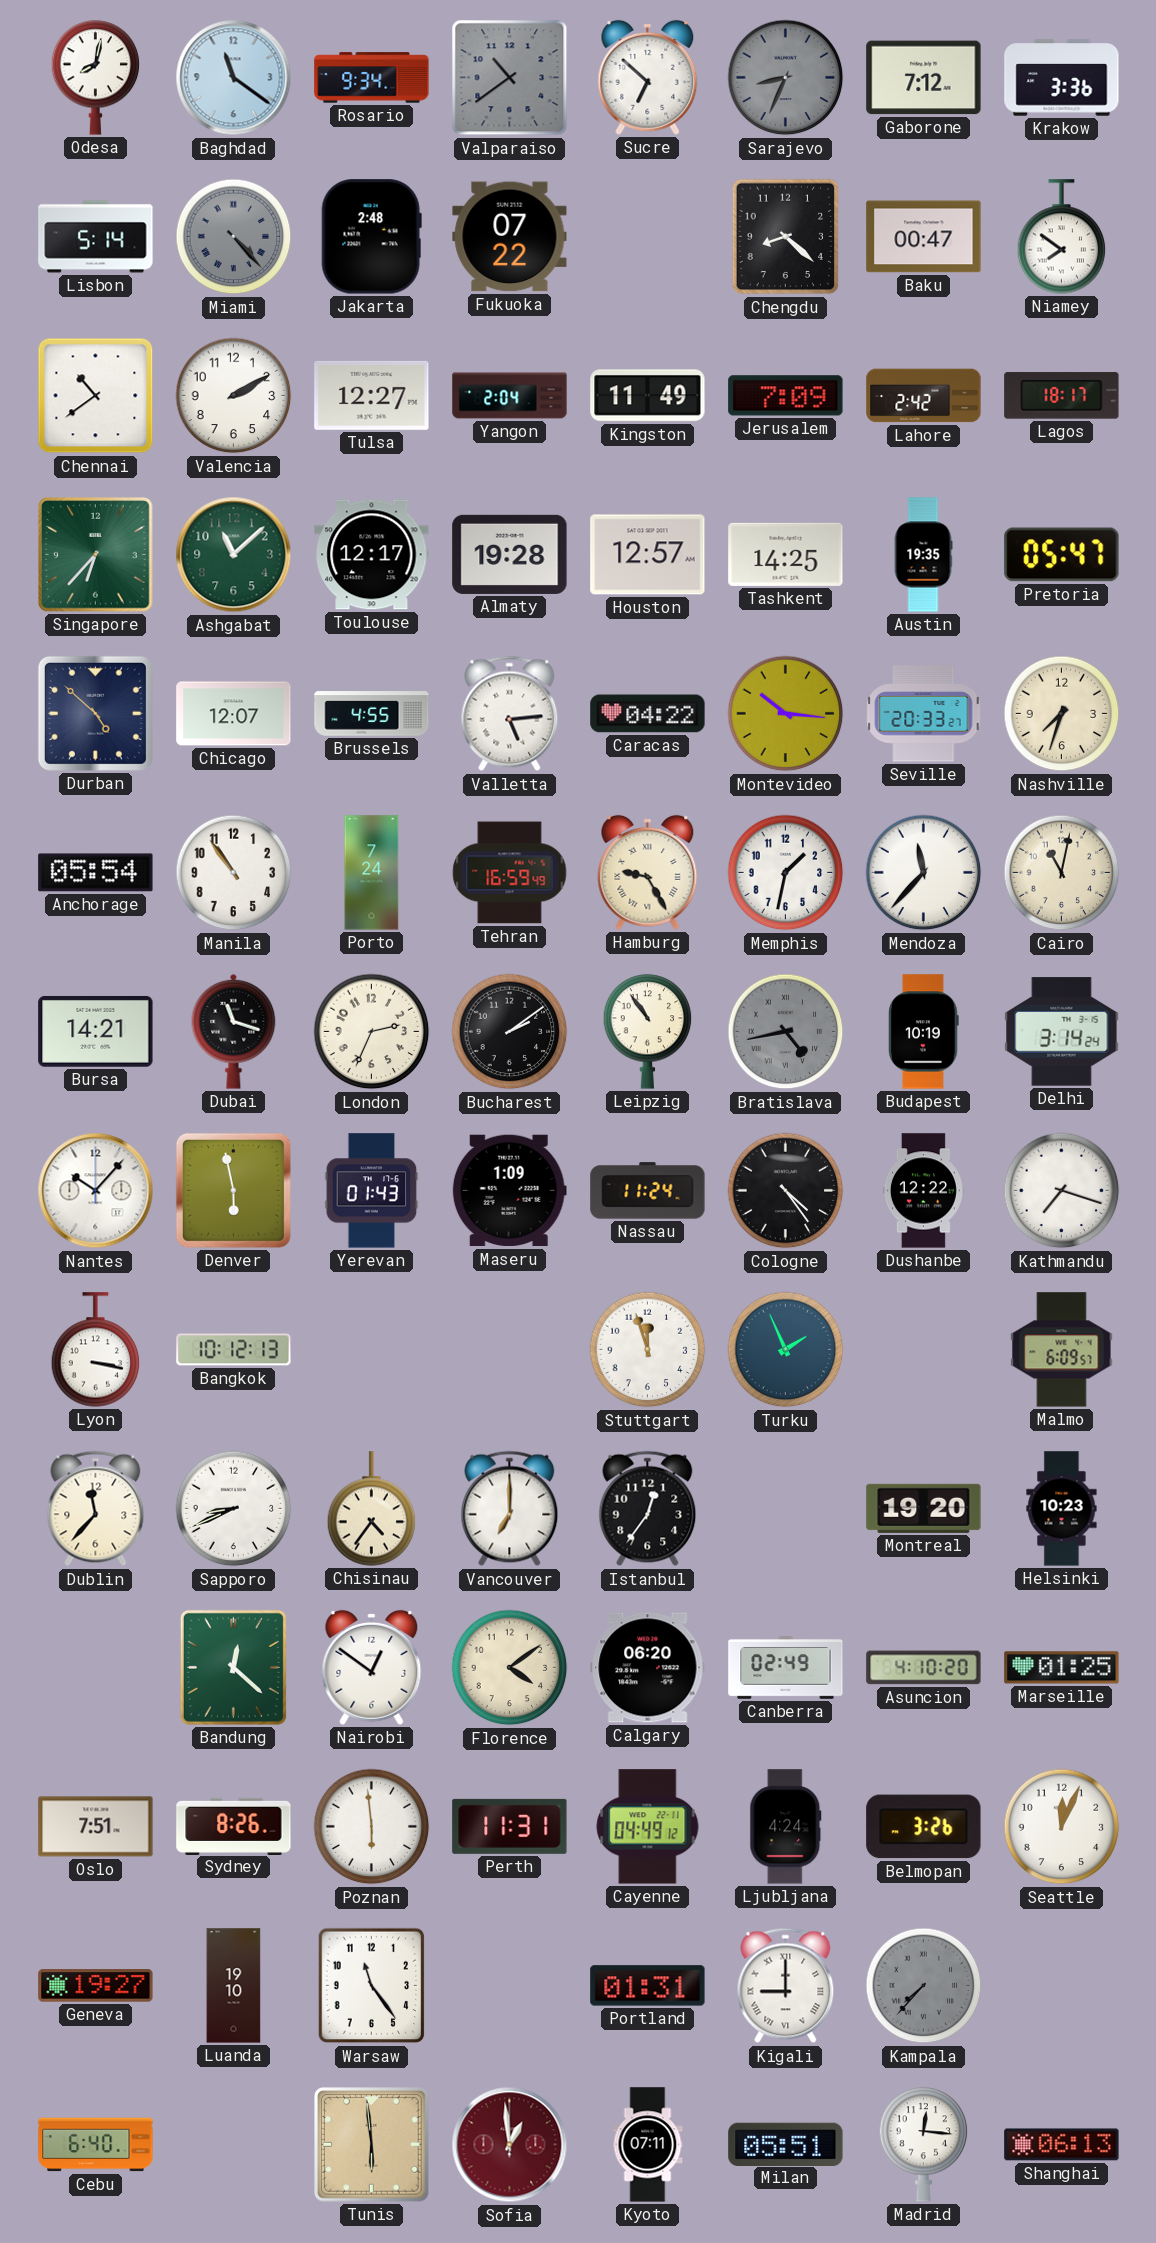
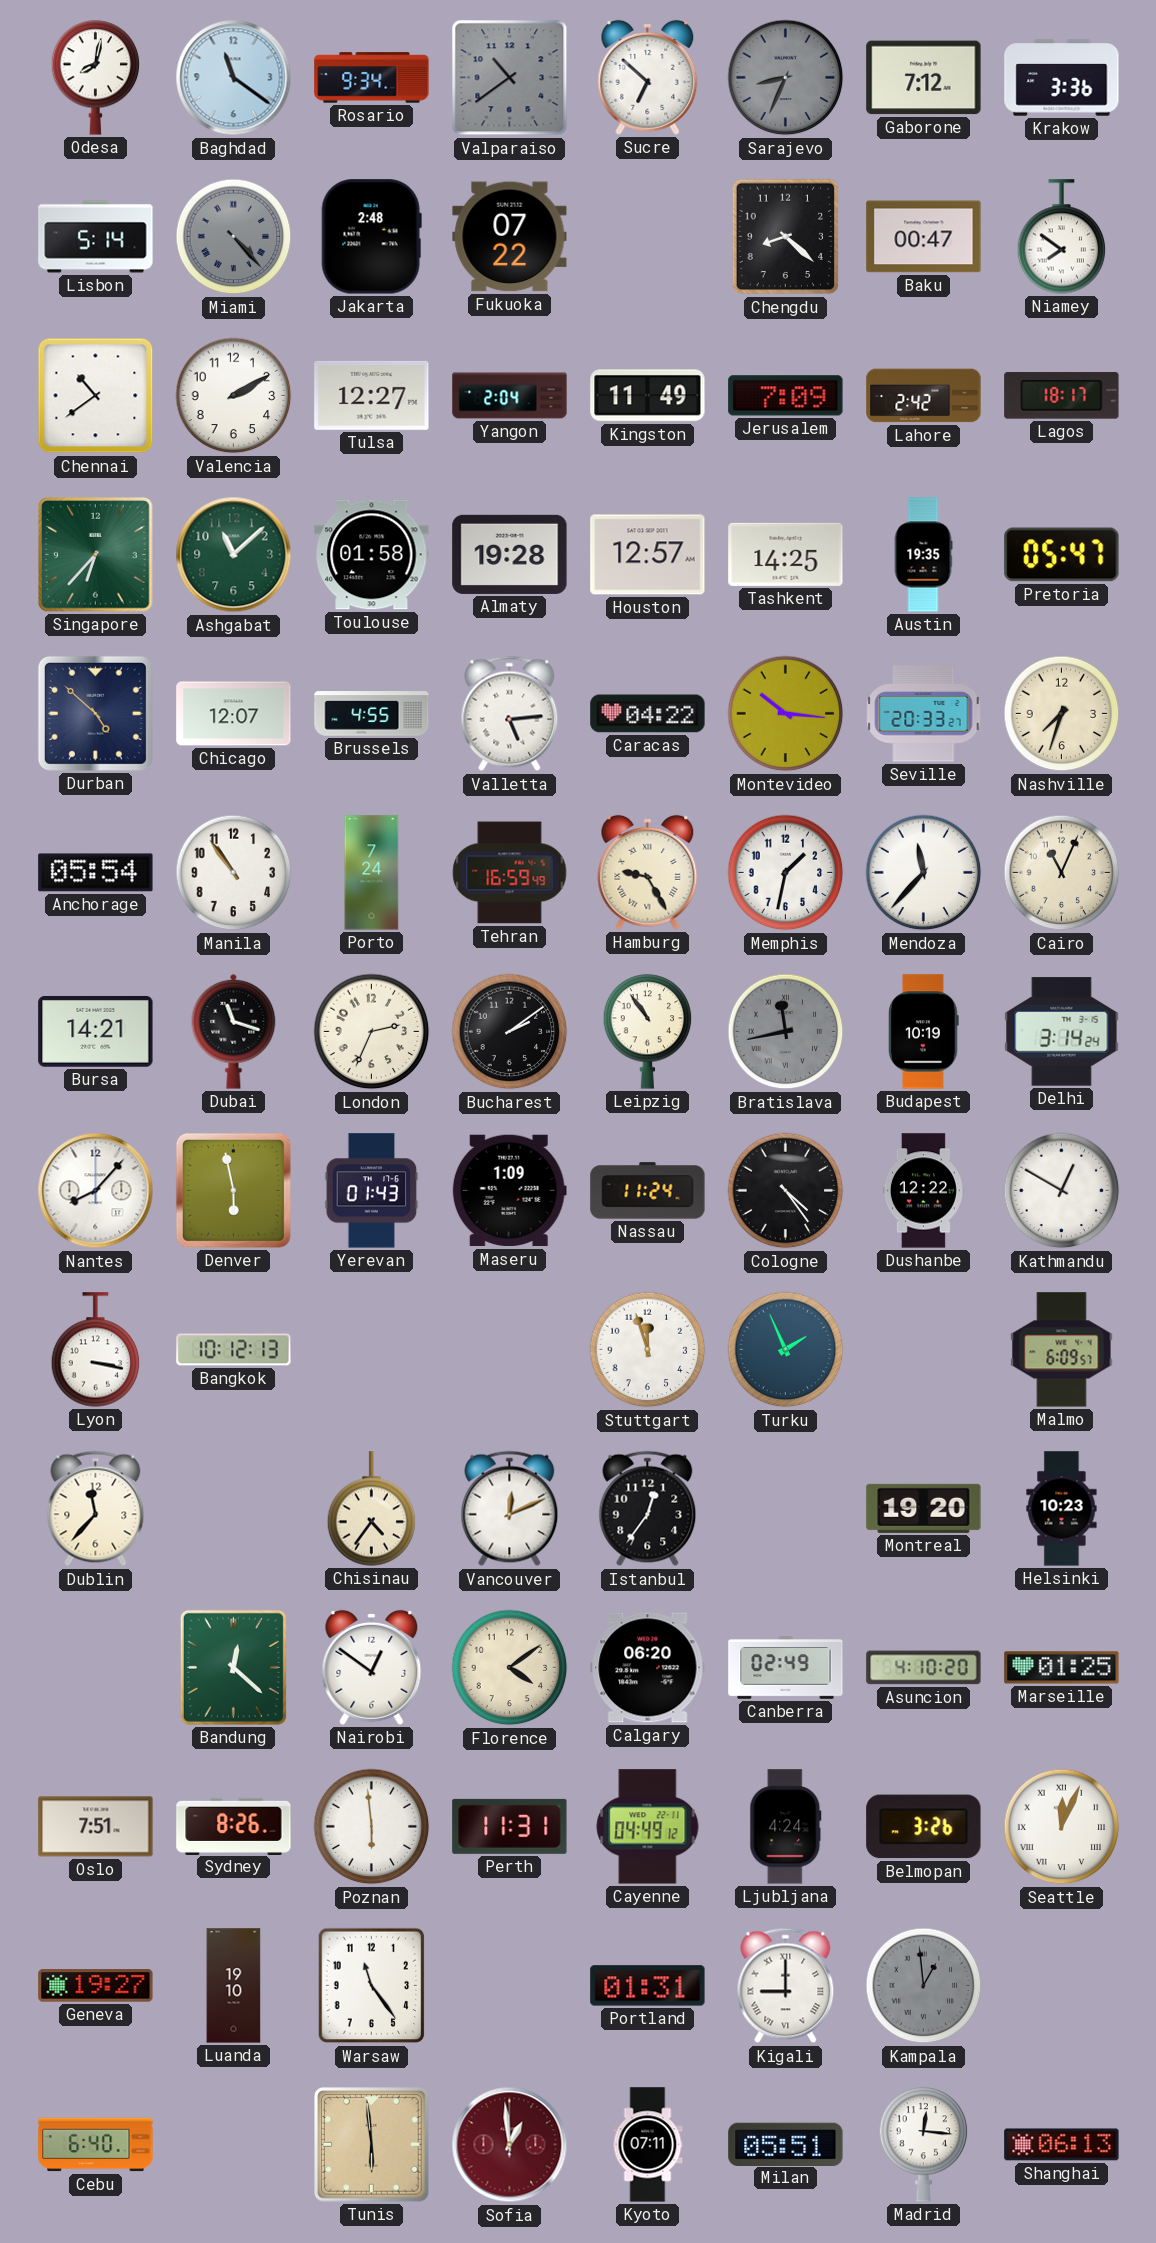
Toulouse: 12:17 -> 01:58
Cairo: 11:02 -> 11:04
Bratislava: 4:43 -> 11:43
Nantes: 10:07 -> 8:07
Kathmandu: 7:18 -> 12:50
Sapporo: 8:41 -> none
Vancouver: 7:00 -> 12:11
Seattle numerals: Arabic -> Roman
Kampala: 7:37 -> 12:59
